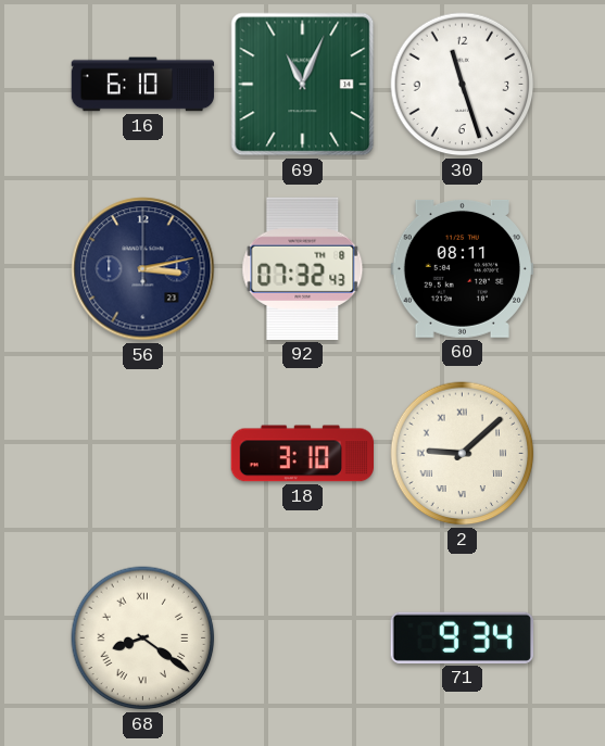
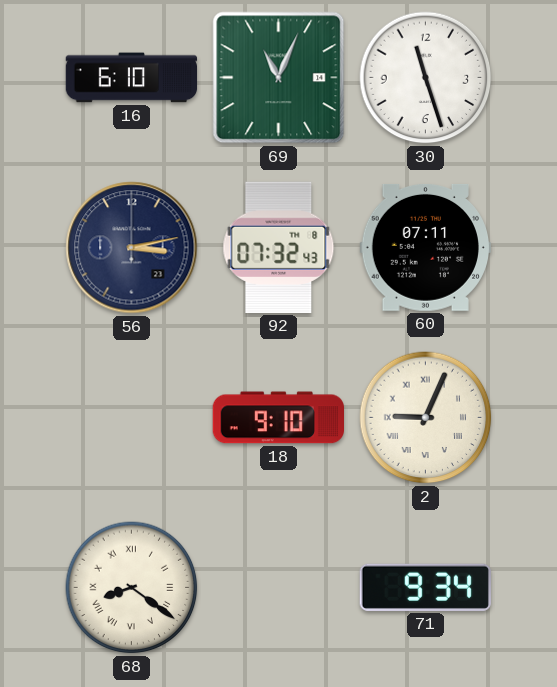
60: 08:11 -> 07:11
18: 3:10 -> 9:10
2: 9:08 -> 9:04
